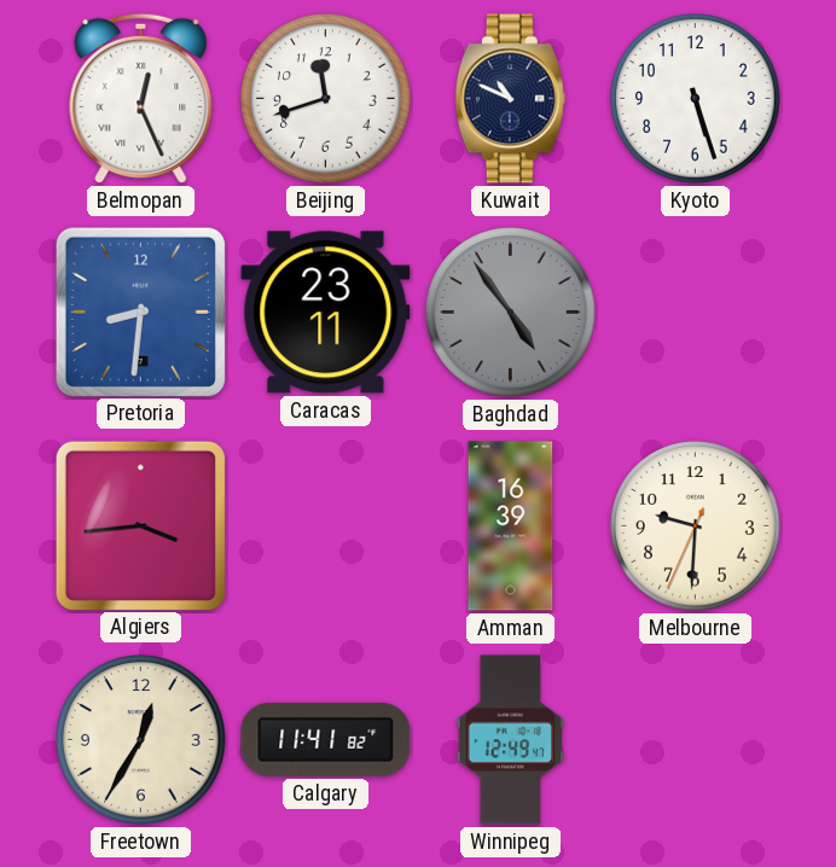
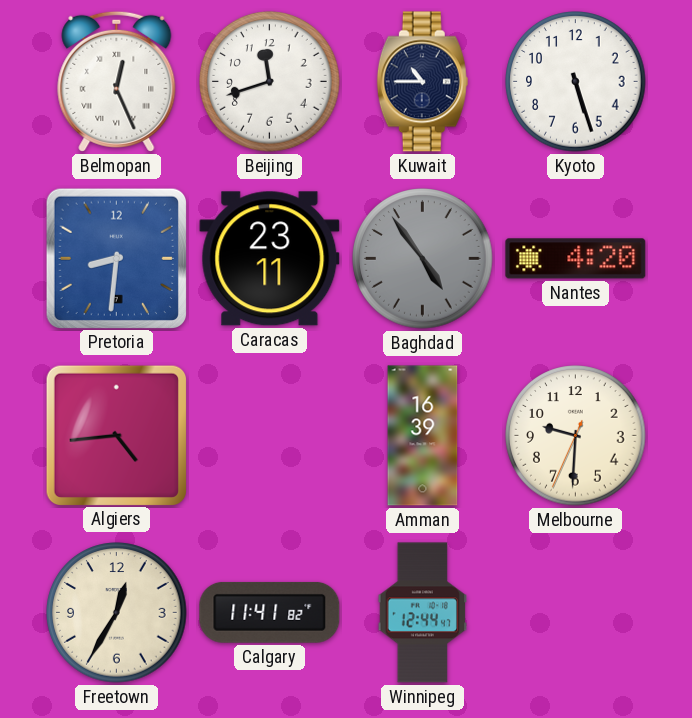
Kuwait: 10:49 -> 10:45
Nantes: none -> 4:20
Algiers: 3:44 -> 4:44
Winnipeg: 12:49 -> 12:44
